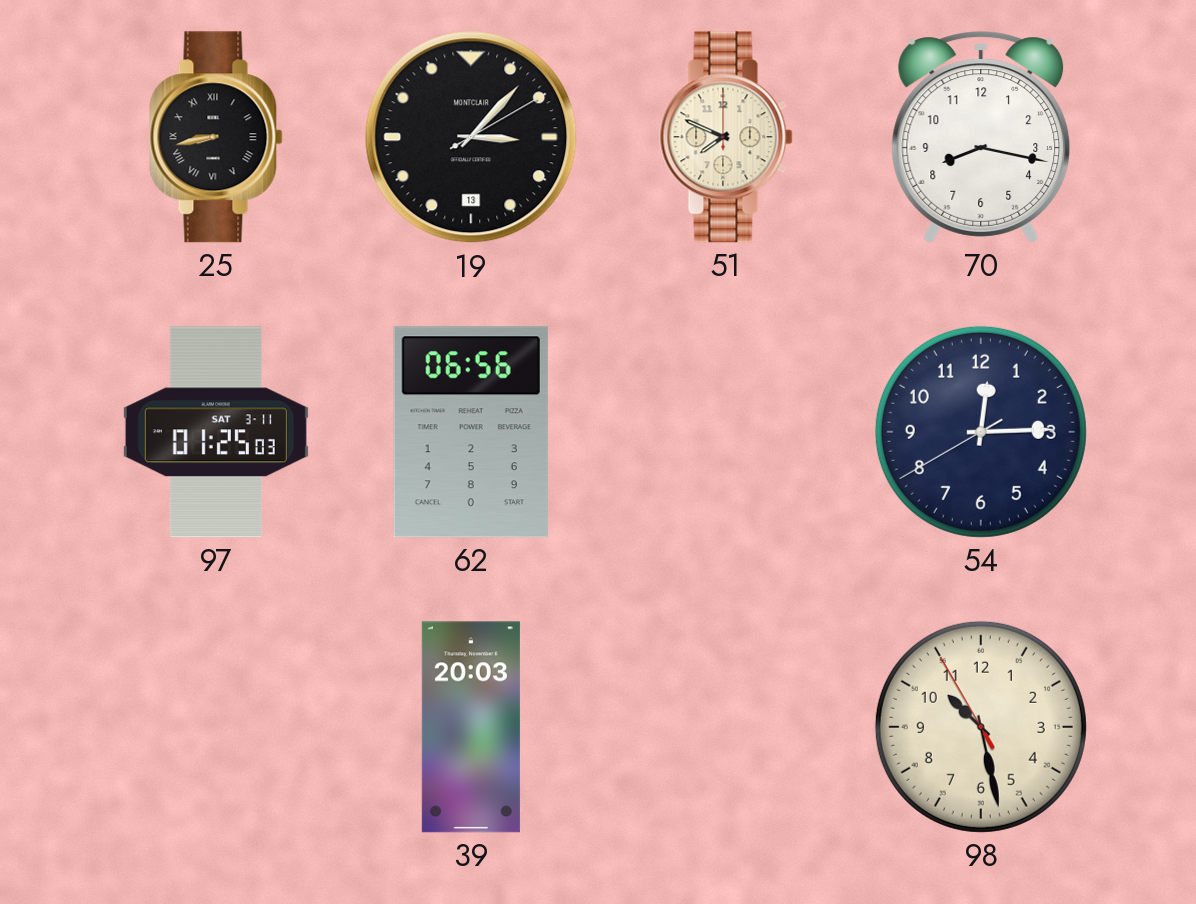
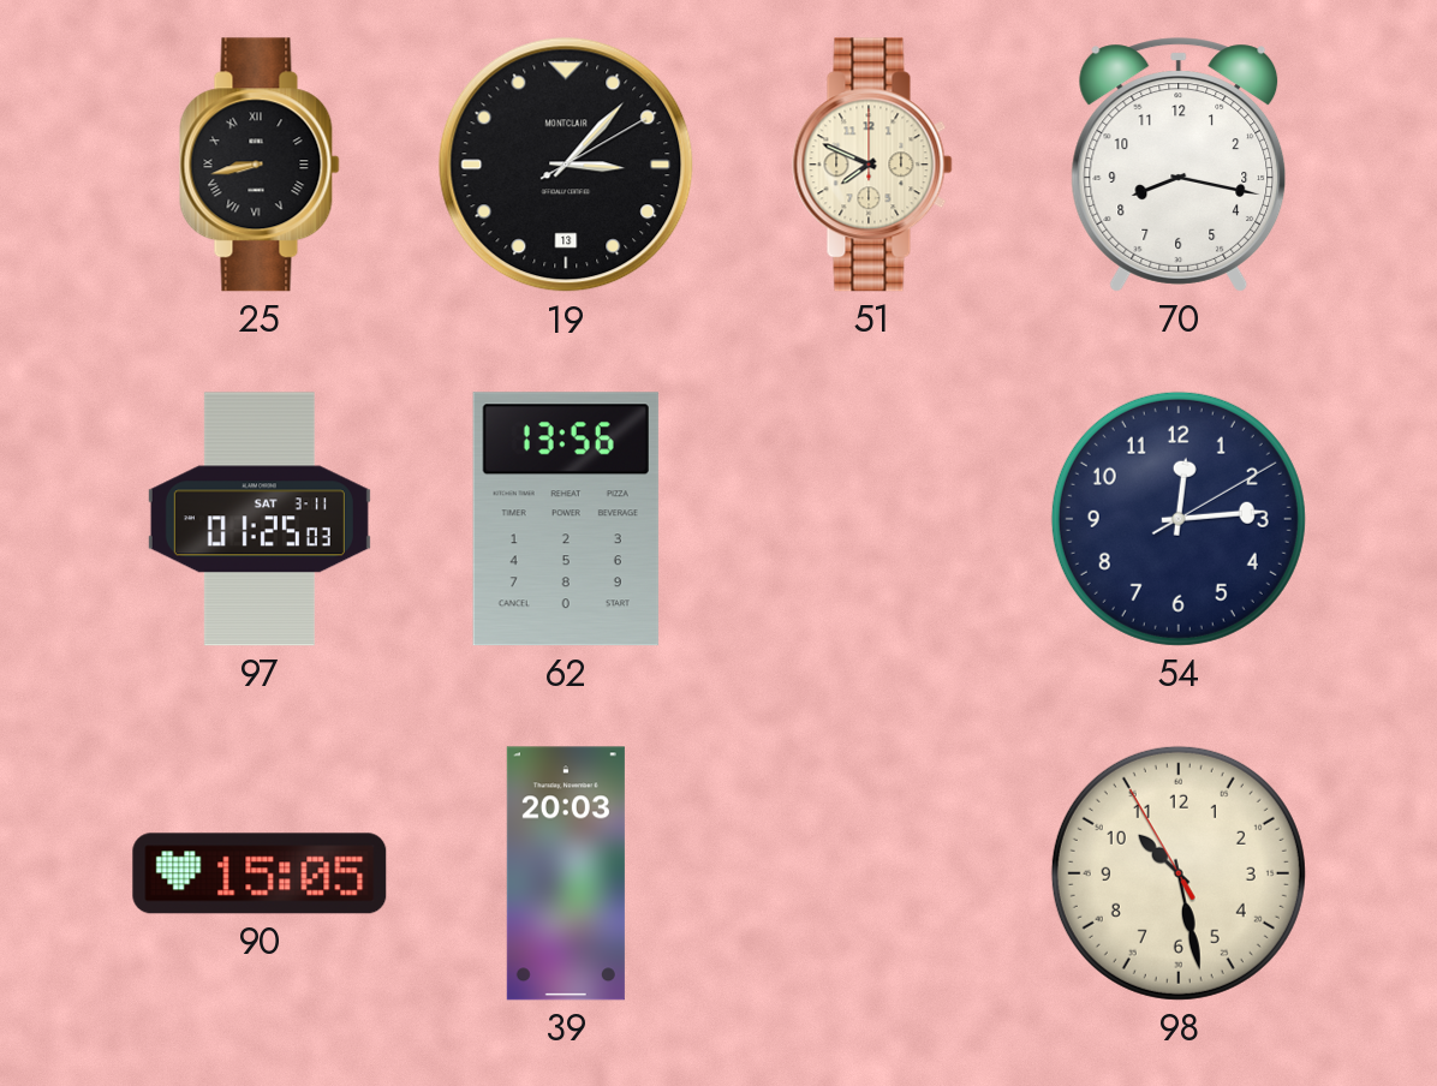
62: 06:56 -> 13:56
54: 12:14:40 -> 12:14:10
90: none -> 15:05
